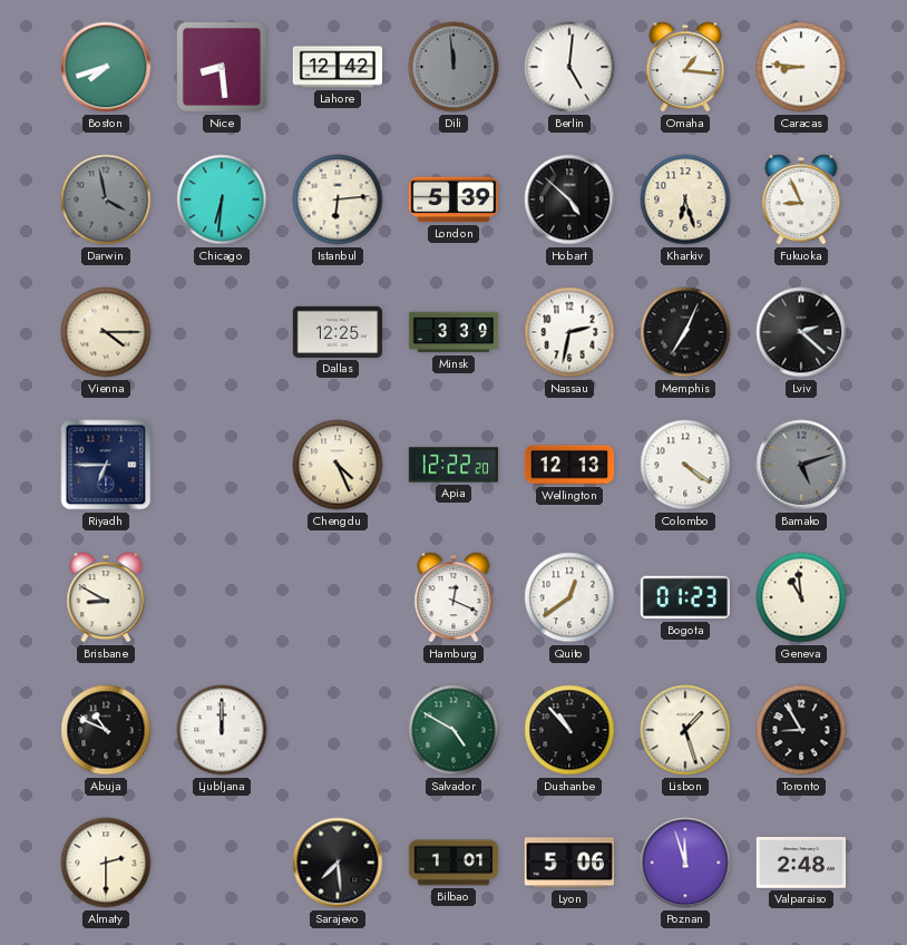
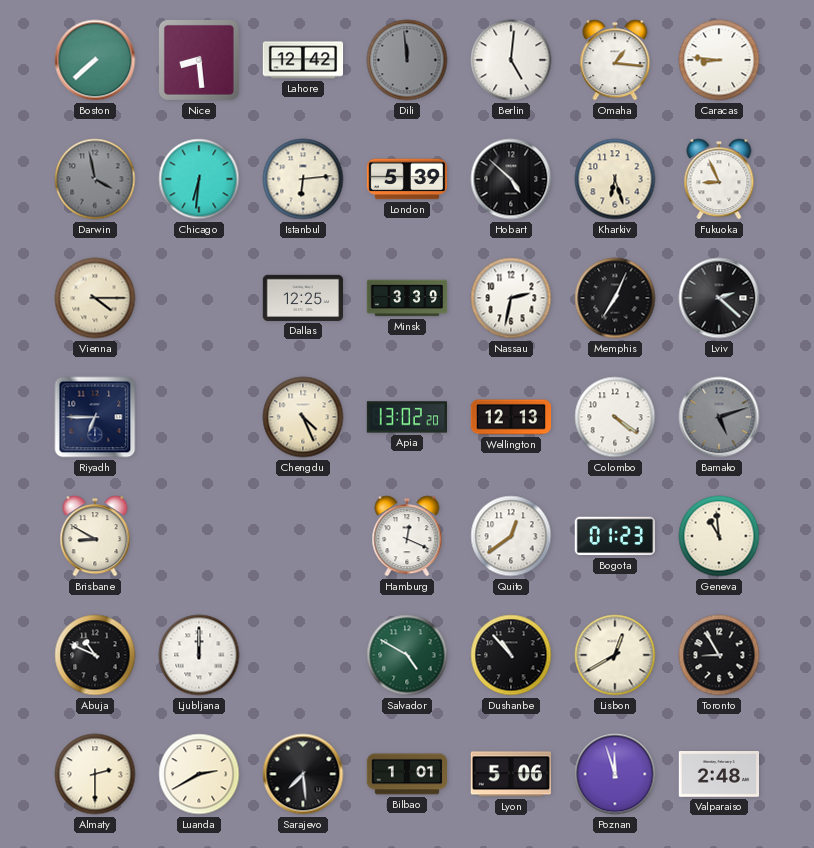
Boston: 7:42 -> 7:38
Apia: 12:22 -> 13:02
Lisbon: 1:27 -> 12:40
Luanda: none -> 2:40
